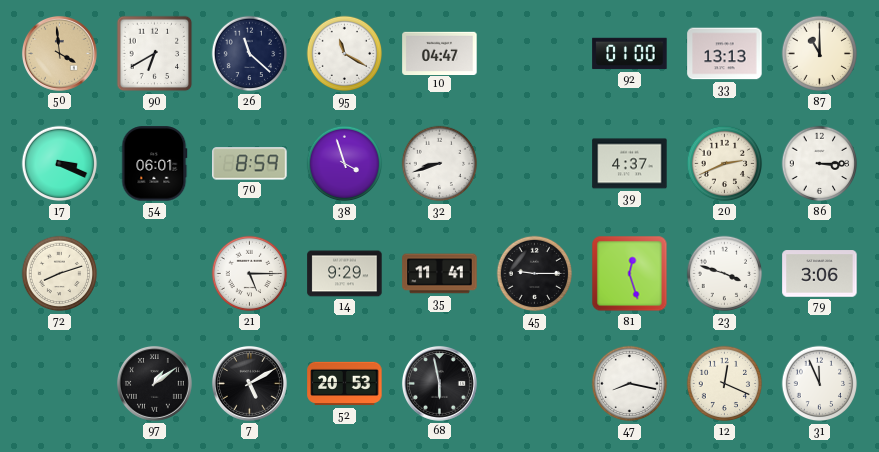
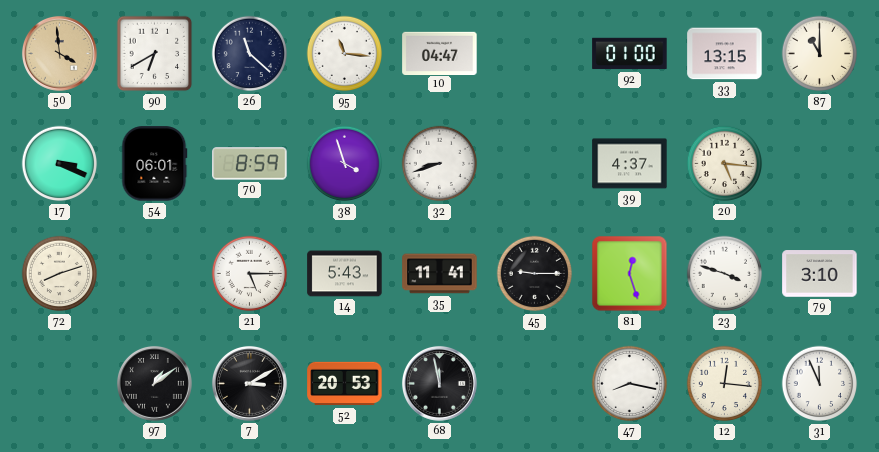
95: 11:20 -> 11:16
33: 13:13 -> 13:15
20: 2:41 -> 5:16
86: 3:15 -> none
14: 9:29 -> 5:43
79: 3:06 -> 3:10
7: 5:10 -> 3:10
68: 5:58 -> 11:58
12: 12:19 -> 12:16
